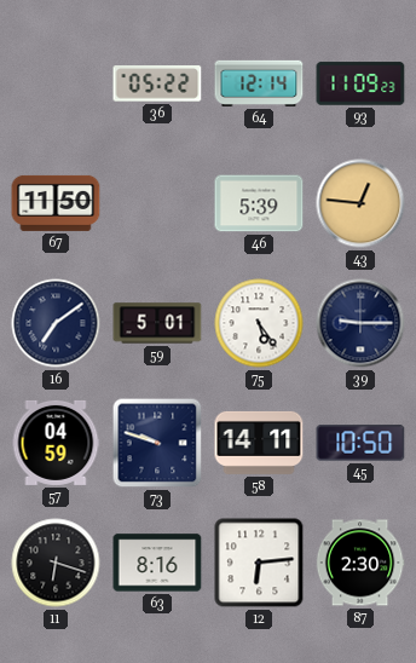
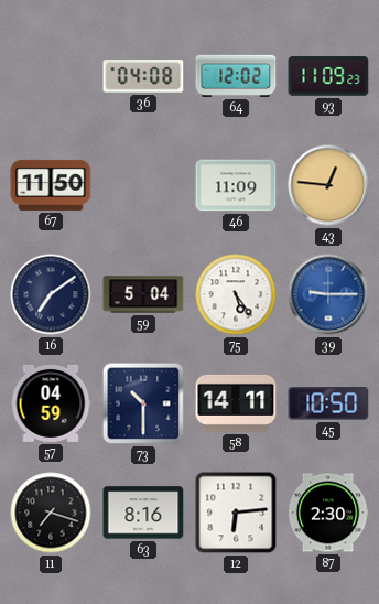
36: 05:22 -> 04:08
64: 12:14 -> 12:02
46: 5:39 -> 11:09
59: 5:01 -> 5:04
39 dial: navy -> blue
73: 9:48 -> 10:30
11: 6:18 -> 7:18
